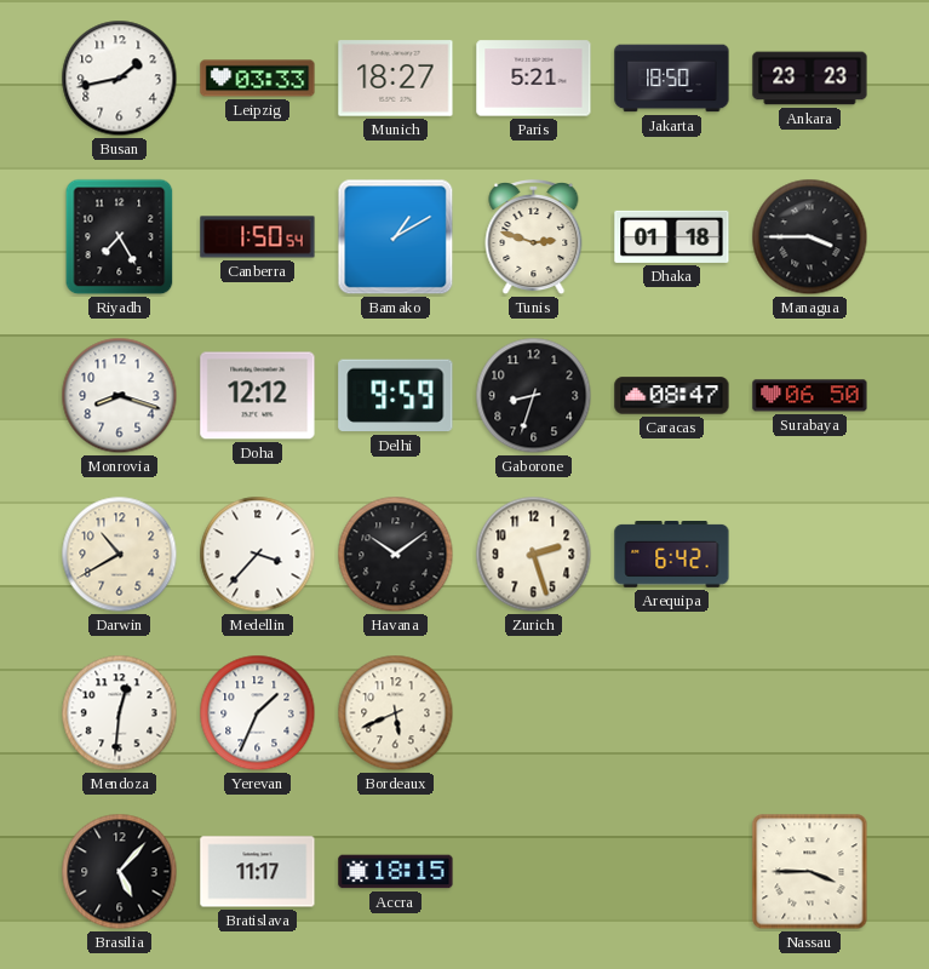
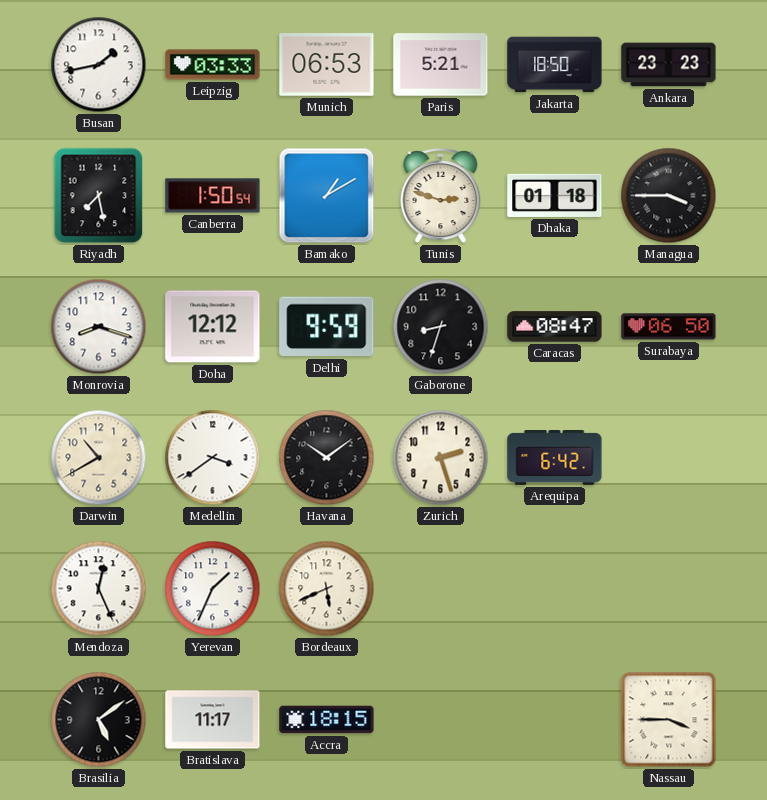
Munich: 18:27 -> 06:53
Riyadh: 7:25 -> 7:28
Medellin: 3:37 -> 3:39
Mendoza: 12:31 -> 12:26
Brasilia: 5:07 -> 5:09
